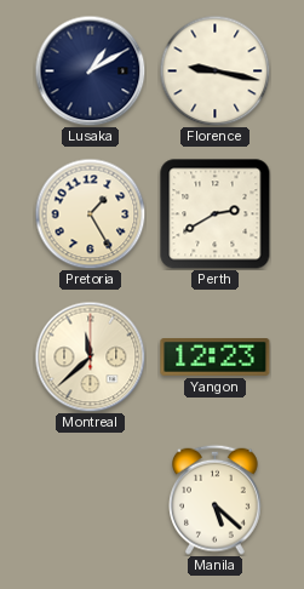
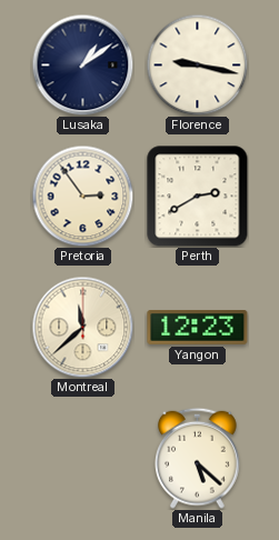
Lusaka: 1:10 -> 1:09
Pretoria: 1:25 -> 2:54
